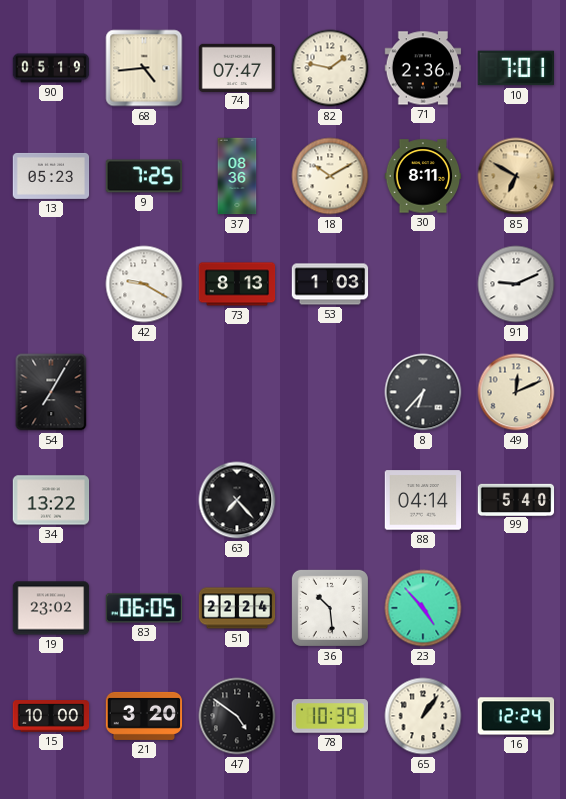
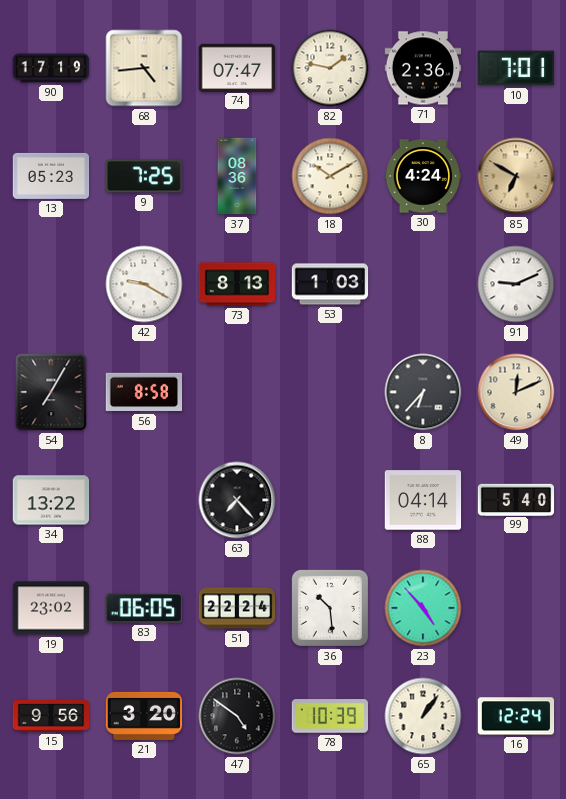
90: 05:19 -> 17:19
30: 8:11 -> 4:24
56: none -> 8:58
15: 10:00 -> 9:56
